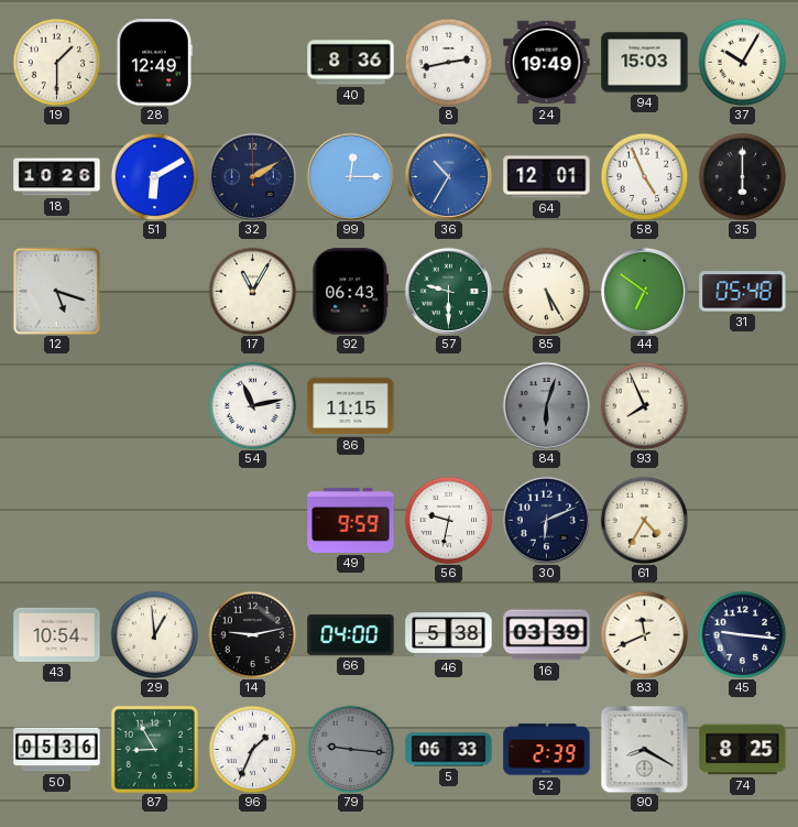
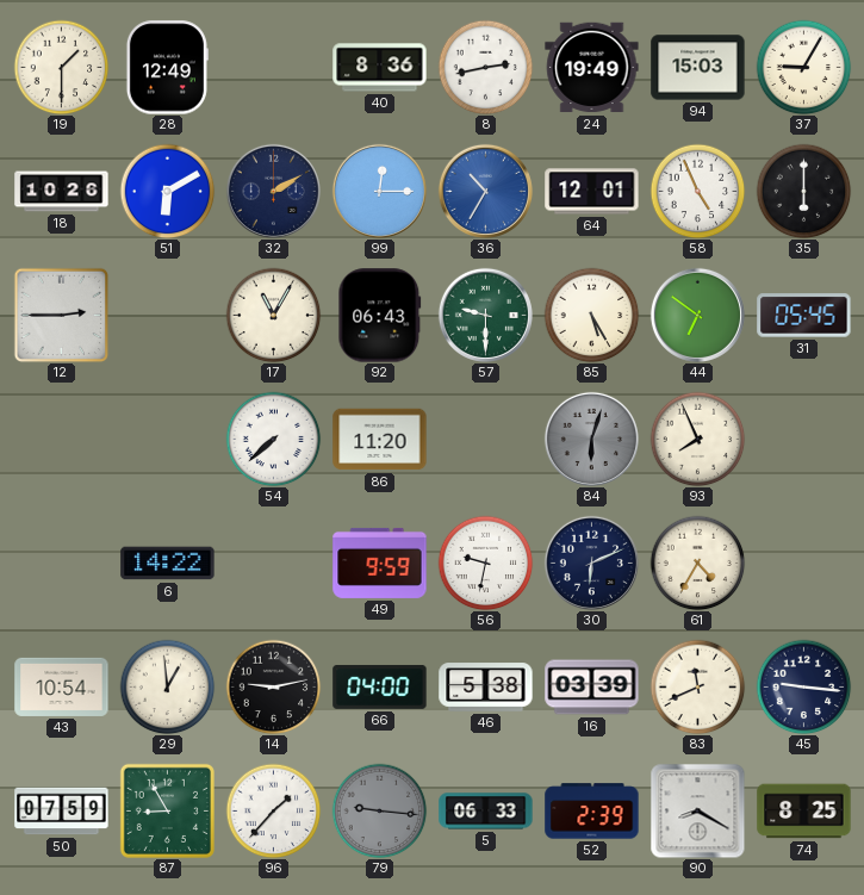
37: 10:05 -> 9:05
12: 5:18 -> 2:45
31: 05:48 -> 05:45
54: 11:13 -> 7:38
86: 11:15 -> 11:20
6: none -> 14:22
50: 05:36 -> 07:59
96: 1:34 -> 1:37
